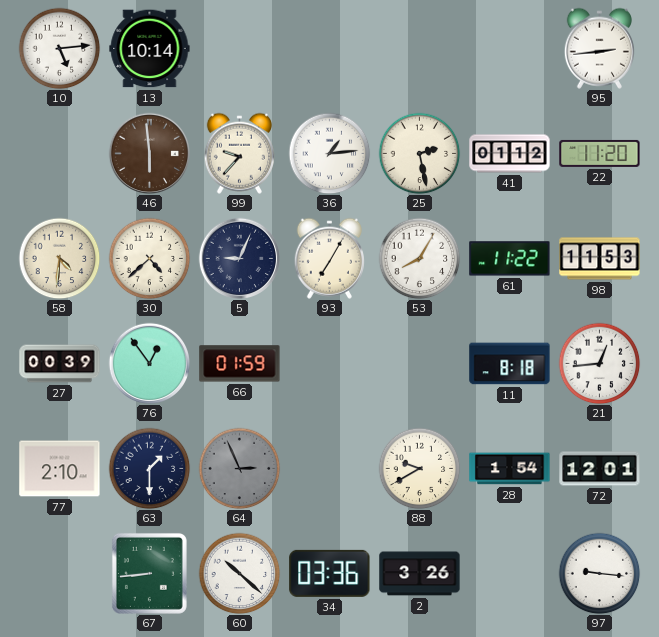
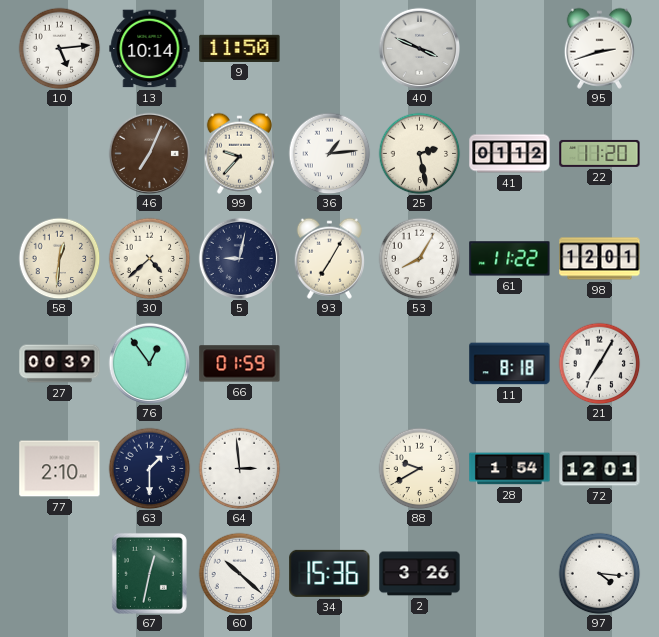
9: none -> 11:50
40: none -> 3:49
95: 2:44 -> 2:42
46: 5:59 -> 7:04
58: 4:31 -> 12:31
5: 9:04 -> 9:02
98: 11:53 -> 12:01
21: 12:44 -> 7:05
64: 2:56 -> 2:59
64 dial: grey -> white
67: 8:44 -> 12:32
34: 03:36 -> 15:36
97: 9:16 -> 4:16
